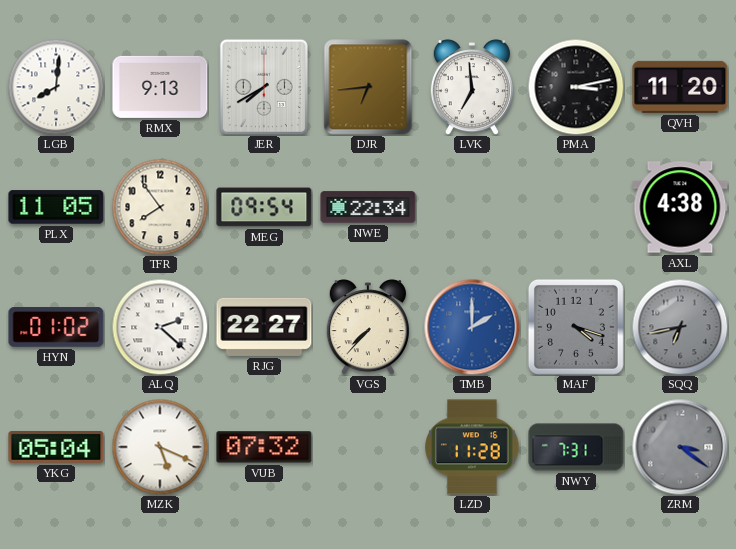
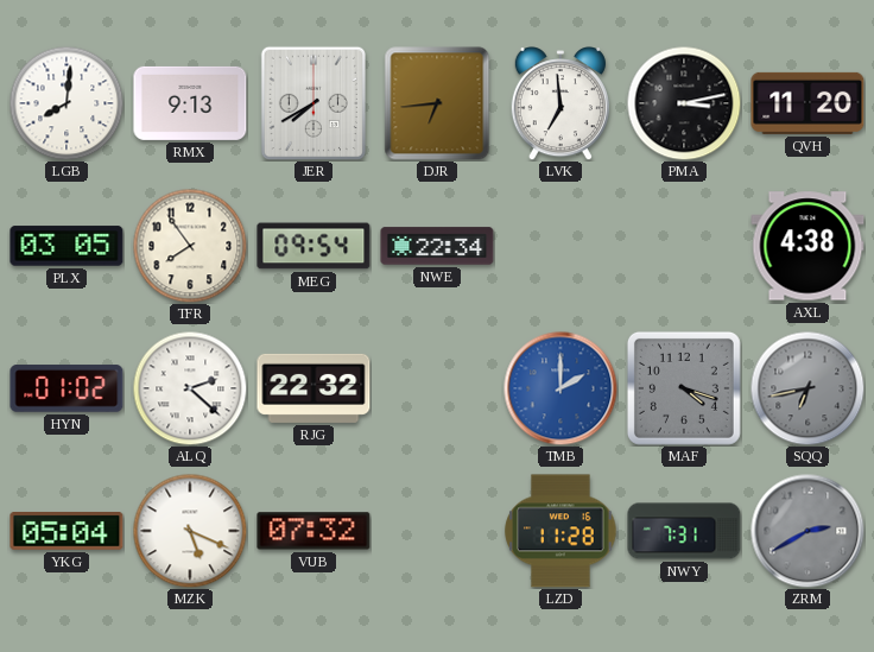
PLX: 11:05 -> 03:05
RJG: 22:27 -> 22:32
VGS: 7:37 -> none
ZRM: 3:21 -> 2:40
